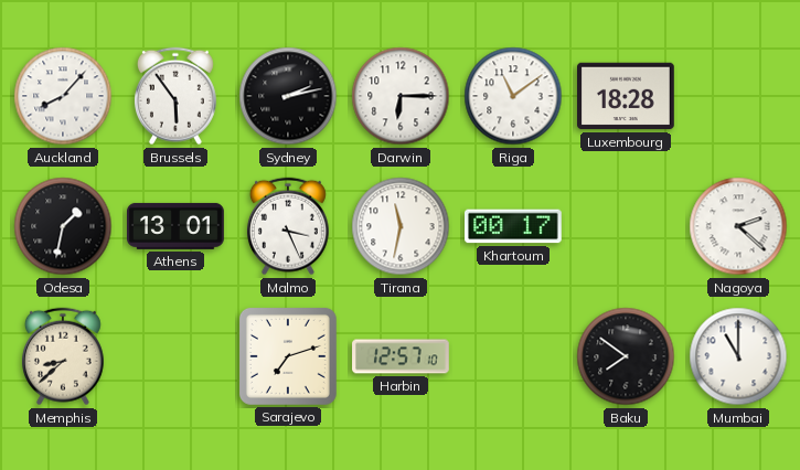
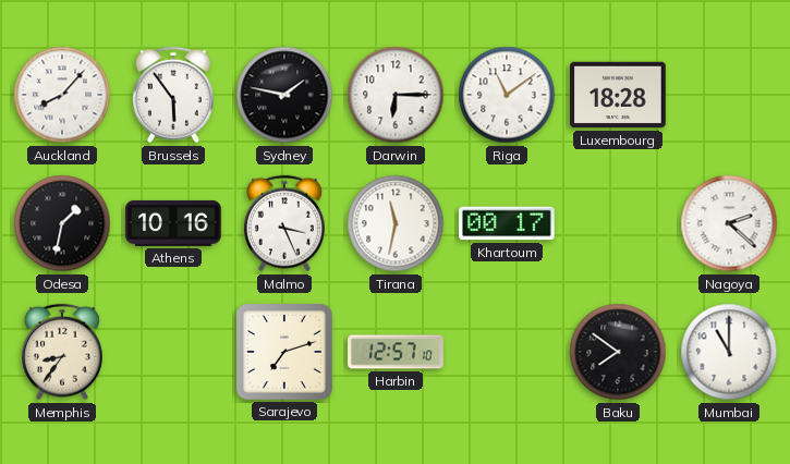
Sydney: 2:13 -> 1:47
Athens: 13:01 -> 10:16
Memphis: 8:38 -> 8:36
